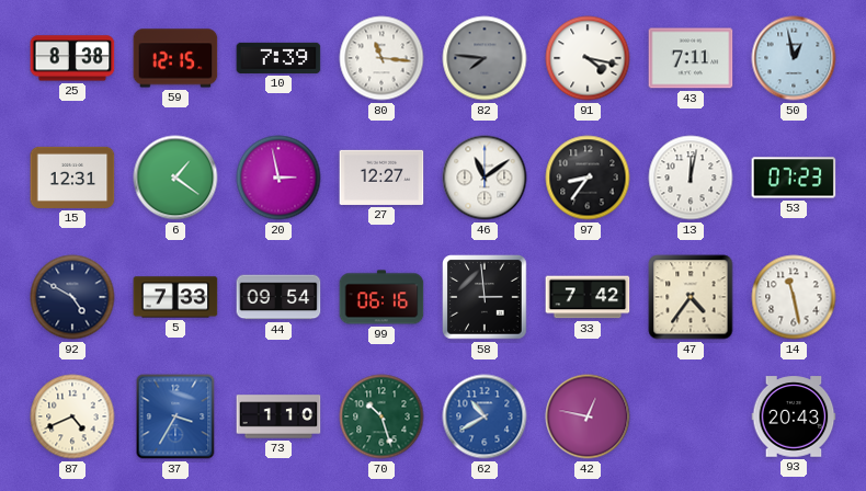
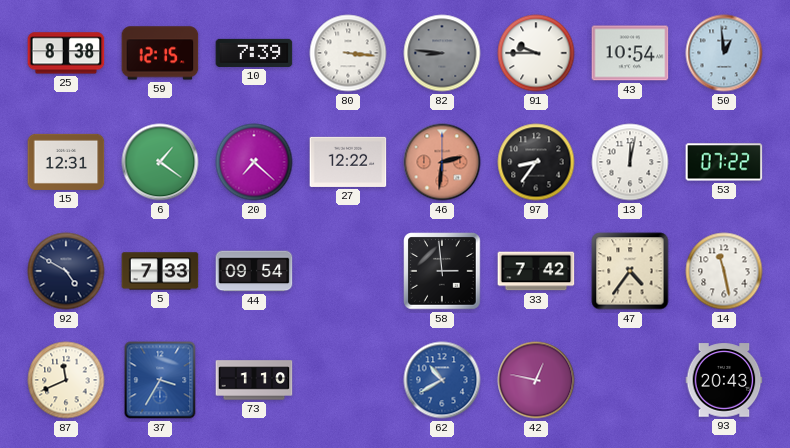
80: 11:16 -> 3:16
82: 7:46 -> 8:46
91: 4:17 -> 9:45
43: 7:11 -> 10:54
50: 12:58 -> 12:59
20: 2:58 -> 7:22
27: 12:27 -> 12:22
46: 11:09 -> 2:31
46 dial: white -> salmon
53: 07:23 -> 07:22
99: 06:16 -> none
87: 4:41 -> 11:41
70: 10:27 -> none
